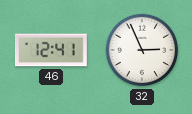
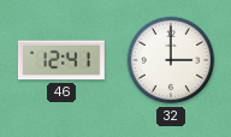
32: 2:56 -> 3:00
